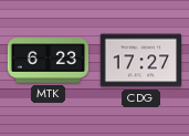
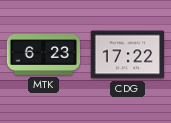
CDG: 17:27 -> 17:22
